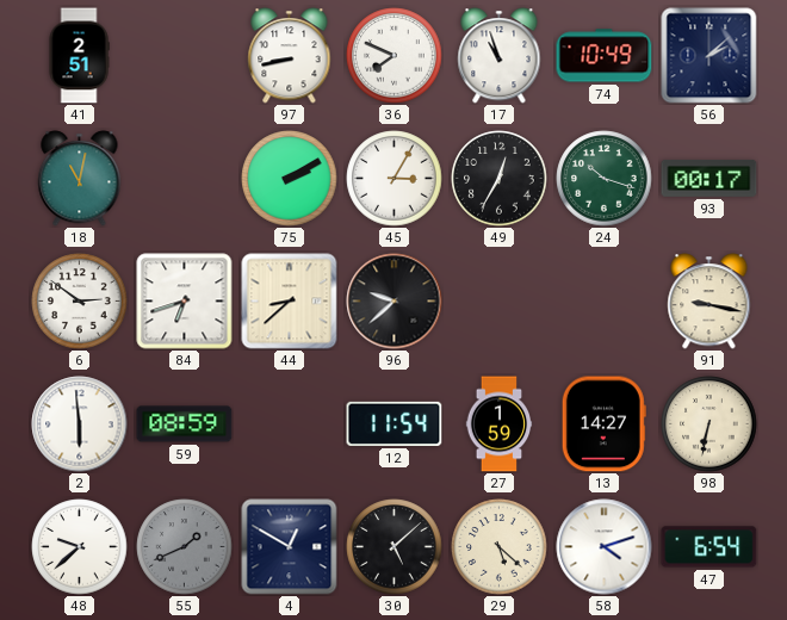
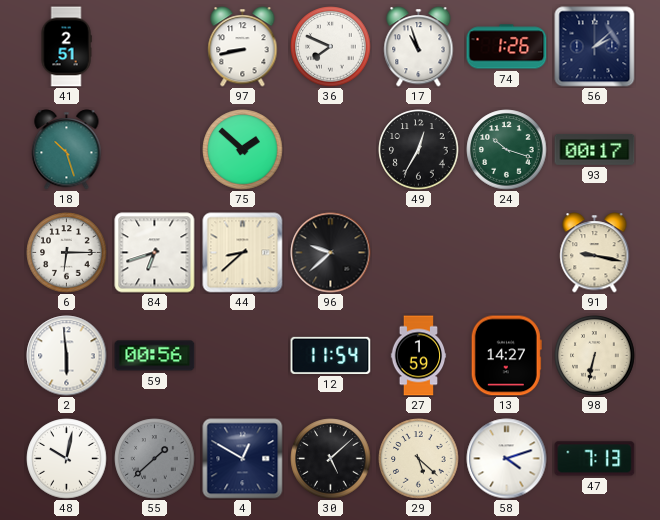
74: 10:49 -> 1:26
18: 11:02 -> 10:27
75: 2:10 -> 1:52
45: 3:05 -> none
6: 2:51 -> 6:15
59: 08:59 -> 00:56
48: 9:38 -> 10:02
55: 1:41 -> 1:38
47: 6:54 -> 7:13
